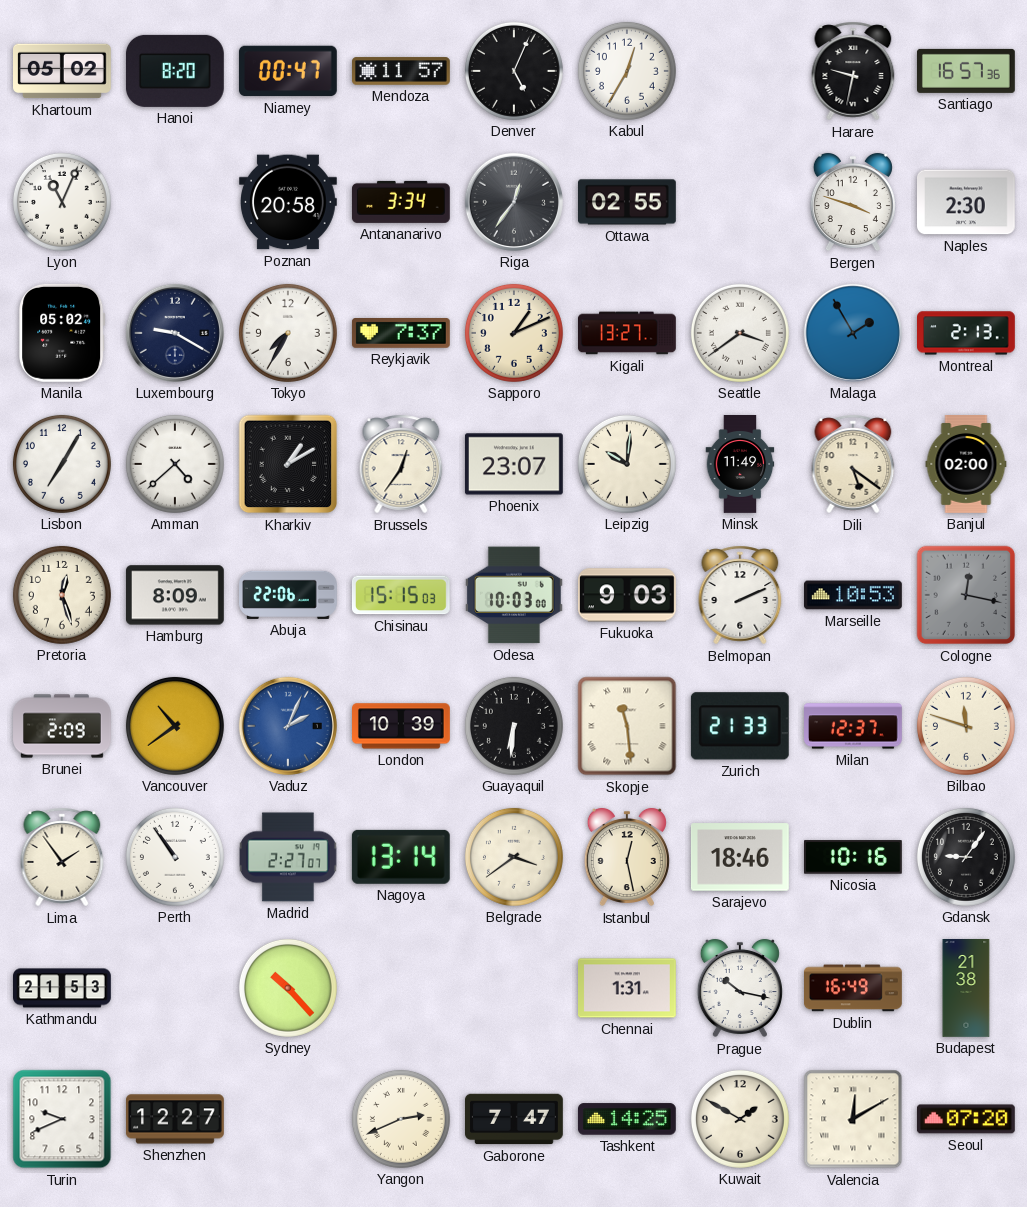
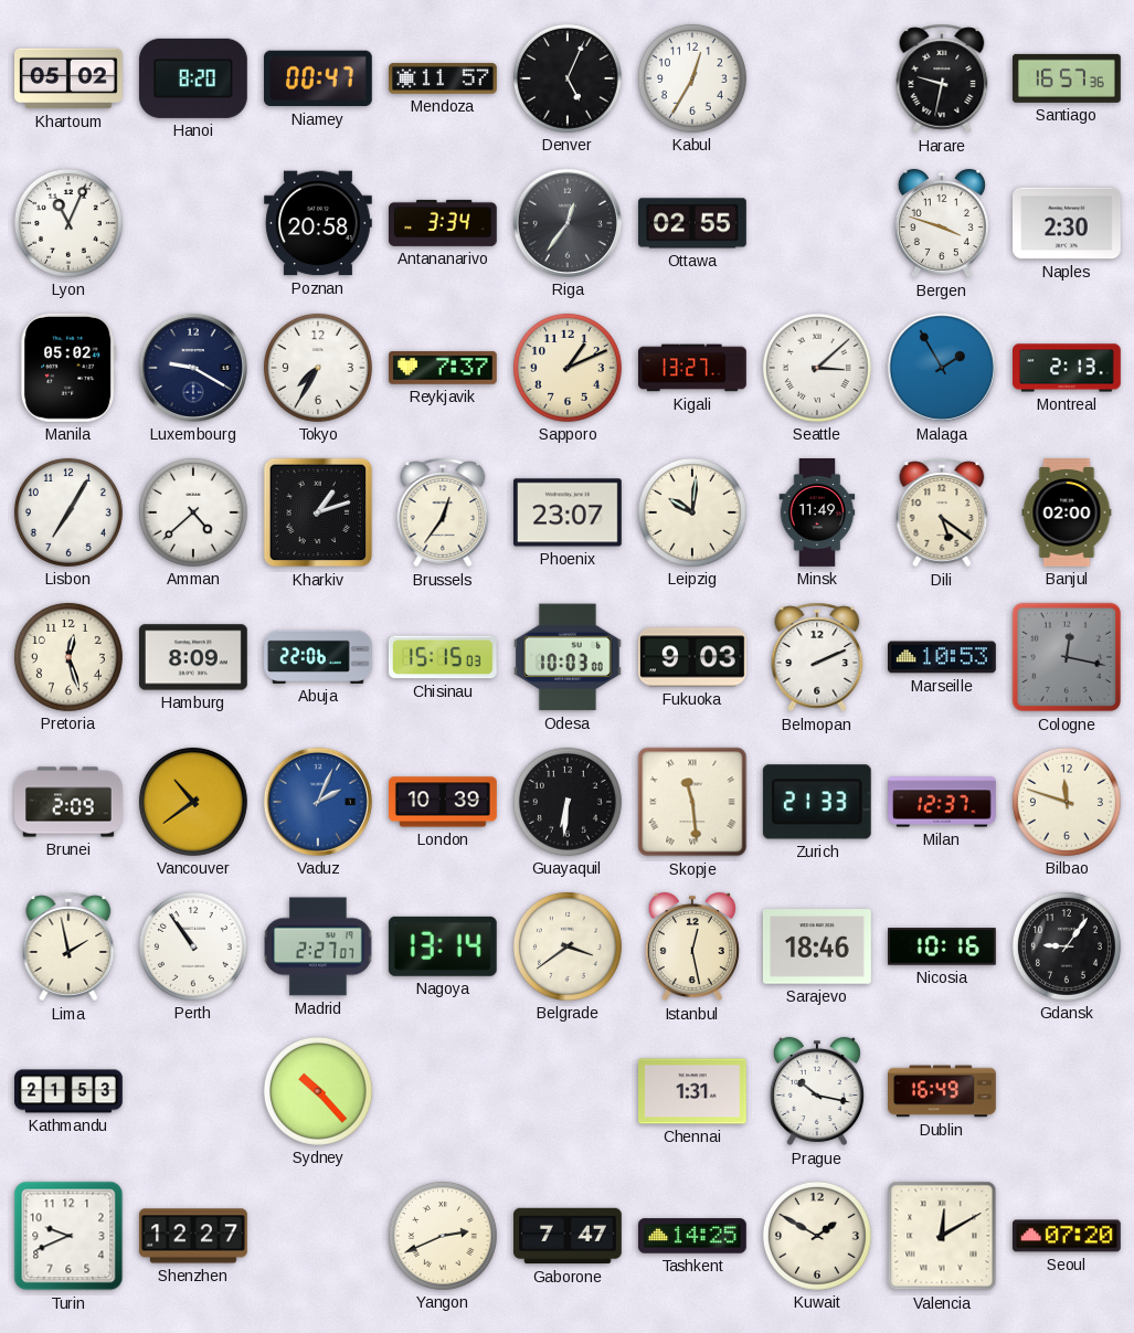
Seattle: 3:39 -> 3:08
Kharkiv: 1:10 -> 1:12
Lima: 1:54 -> 1:58
Budapest: 21:38 -> none
